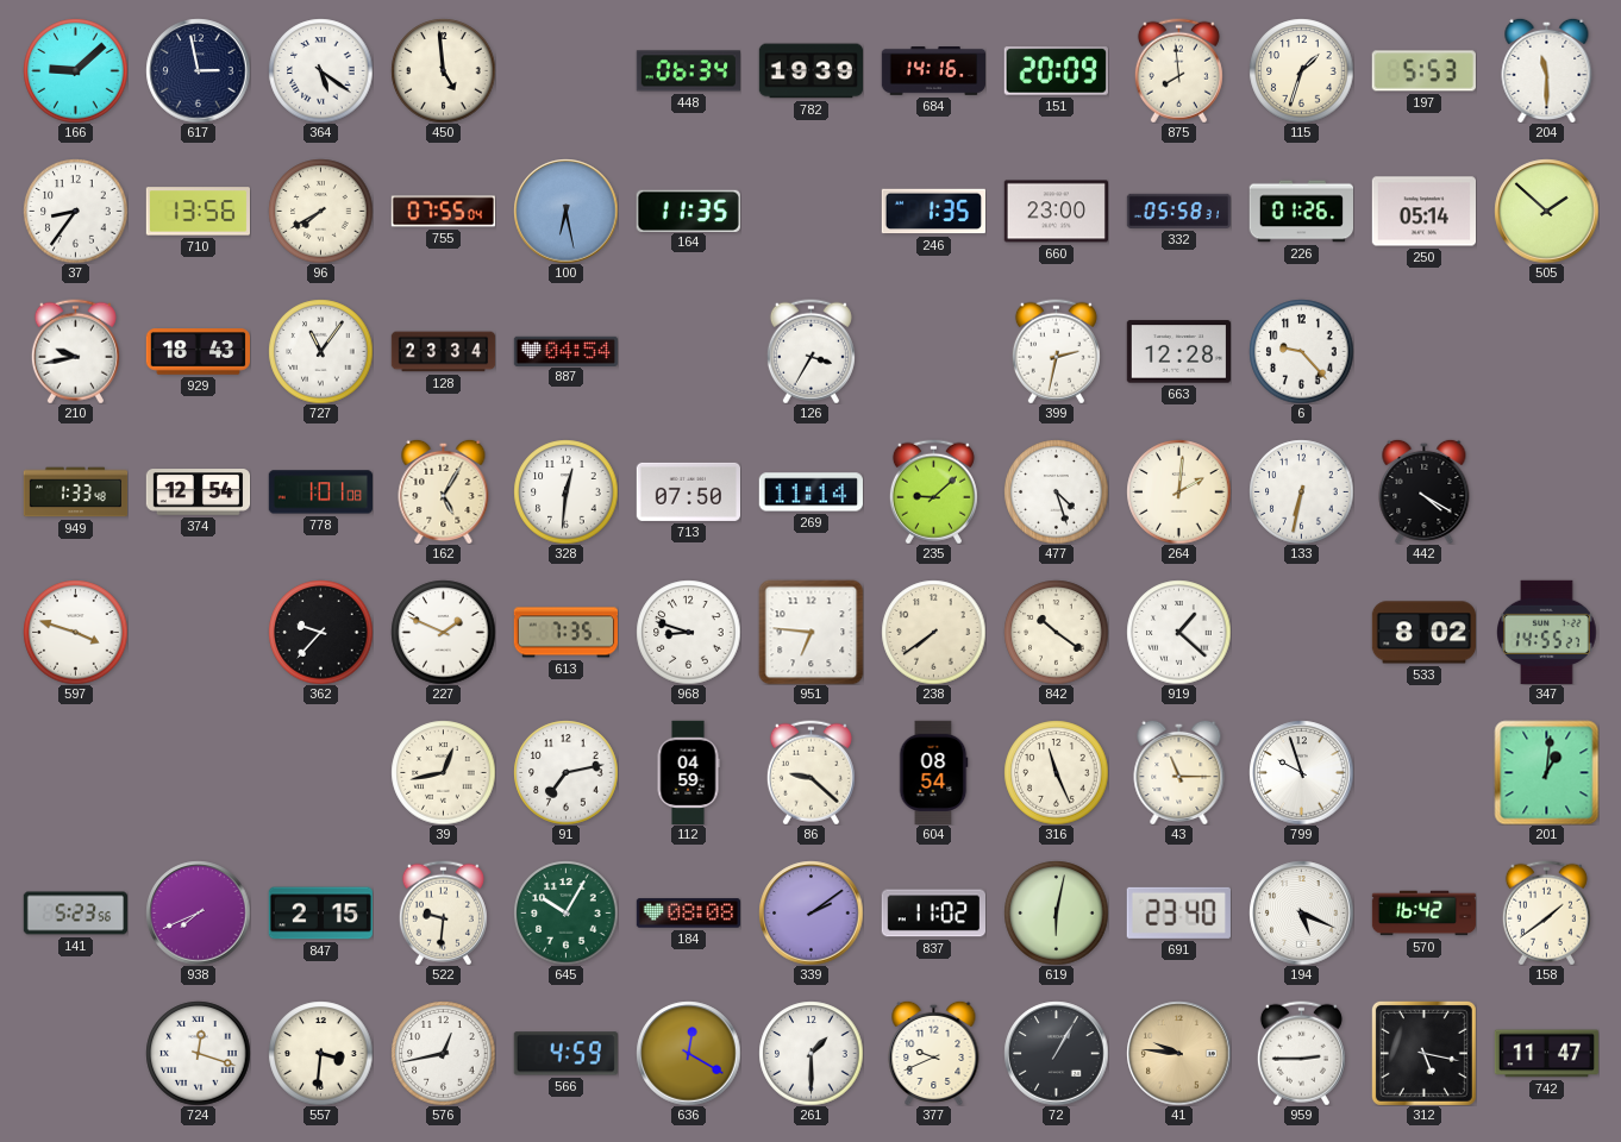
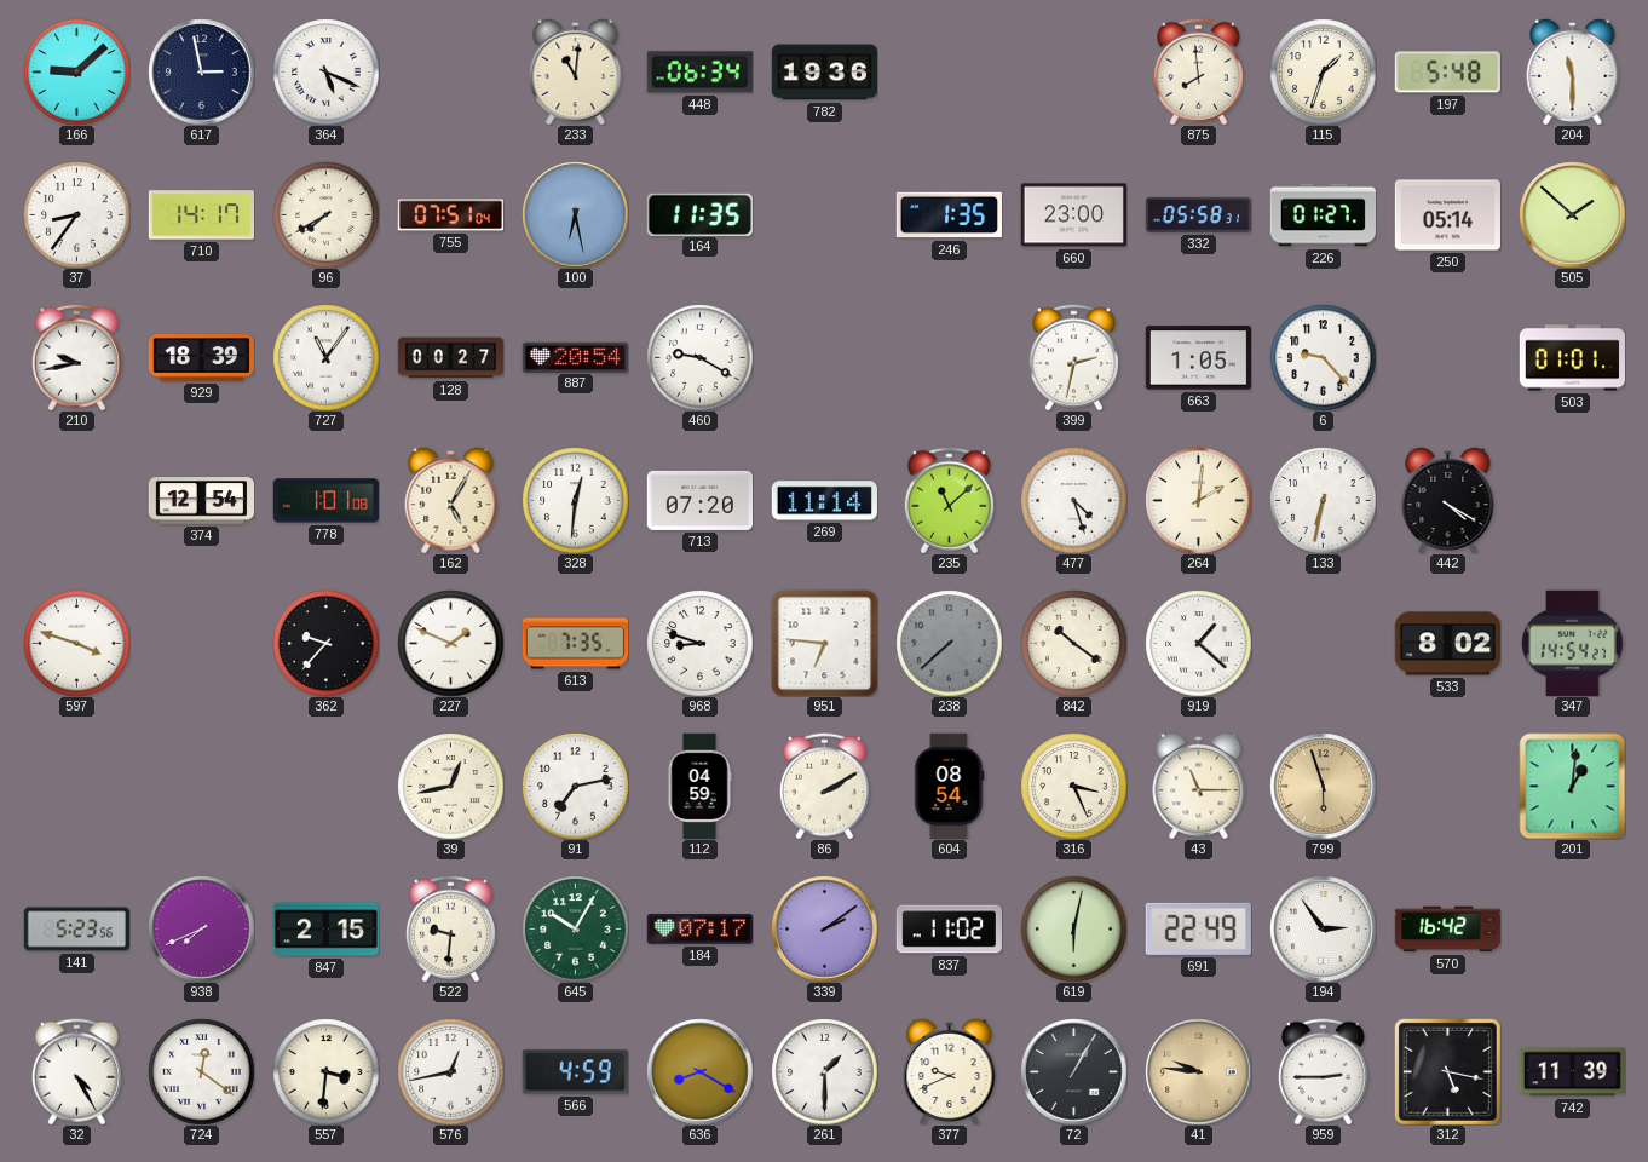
364: 5:21 -> 5:19
450: 4:59 -> none
233: none -> 11:01
782: 19:39 -> 19:36
684: 14:16 -> none
151: 20:09 -> none
197: 5:53 -> 5:48
710: 13:56 -> 14:17
755: 07:55 -> 07:51
226: 01:26 -> 01:27
929: 18:43 -> 18:39
128: 23:34 -> 00:27
887: 04:54 -> 20:54
460: none -> 9:20
126: 3:35 -> none
663: 12:28 -> 1:05
503: none -> 01:01
949: 1:33 -> none
713: 07:50 -> 07:20
235: 9:08 -> 11:08
238: 7:39 -> 7:38
238 dial: cream -> grey
347: 14:55 -> 14:54
86: 9:22 -> 2:10
316: 11:26 -> 3:26
799: 9:57 -> 5:57
799 dial: white -> champagne
184: 08:08 -> 07:17
691: 23:40 -> 22:49
194: 5:19 -> 2:54
158: 1:39 -> none
32: none -> 4:25
724: 12:18 -> 12:21
636: 12:20 -> 8:20
742: 11:47 -> 11:39
